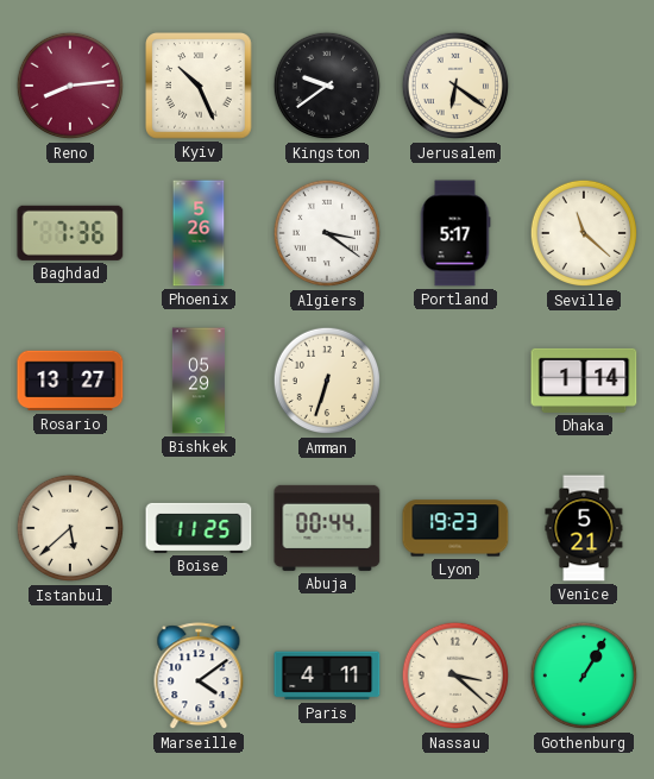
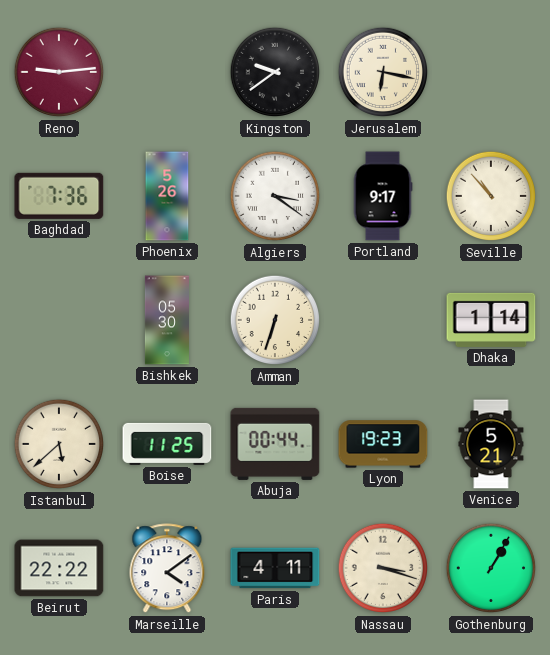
Reno: 8:14 -> 9:14
Kyiv: 10:26 -> none
Jerusalem: 6:21 -> 6:17
Portland: 5:17 -> 9:17
Seville: 11:22 -> 10:53
Rosario: 13:27 -> none
Bishkek: 05:29 -> 05:30
Beirut: none -> 22:22
Nassau: 3:22 -> 3:18
